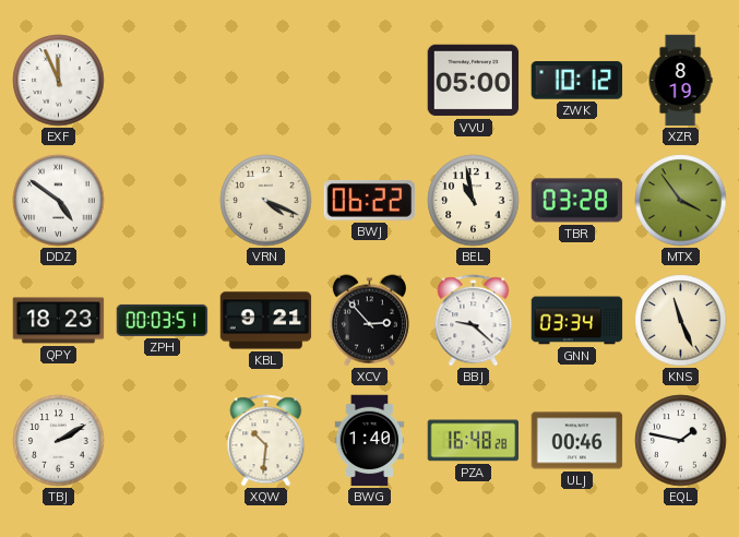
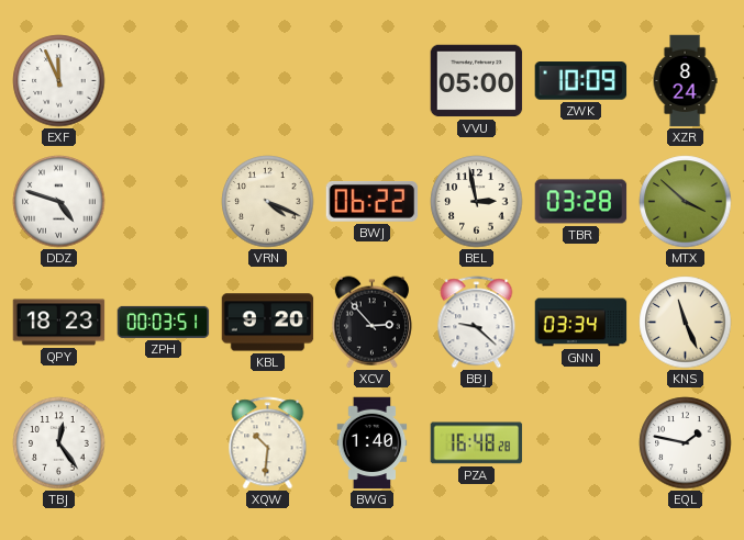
ZWK: 10:12 -> 10:09
XZR: 8:19 -> 8:24
DDZ: 4:51 -> 4:48
BEL: 10:58 -> 2:58
MTX: 3:54 -> 3:52
KBL: 9:21 -> 9:20
TBJ: 2:10 -> 12:24
ULJ: 00:46 -> none
